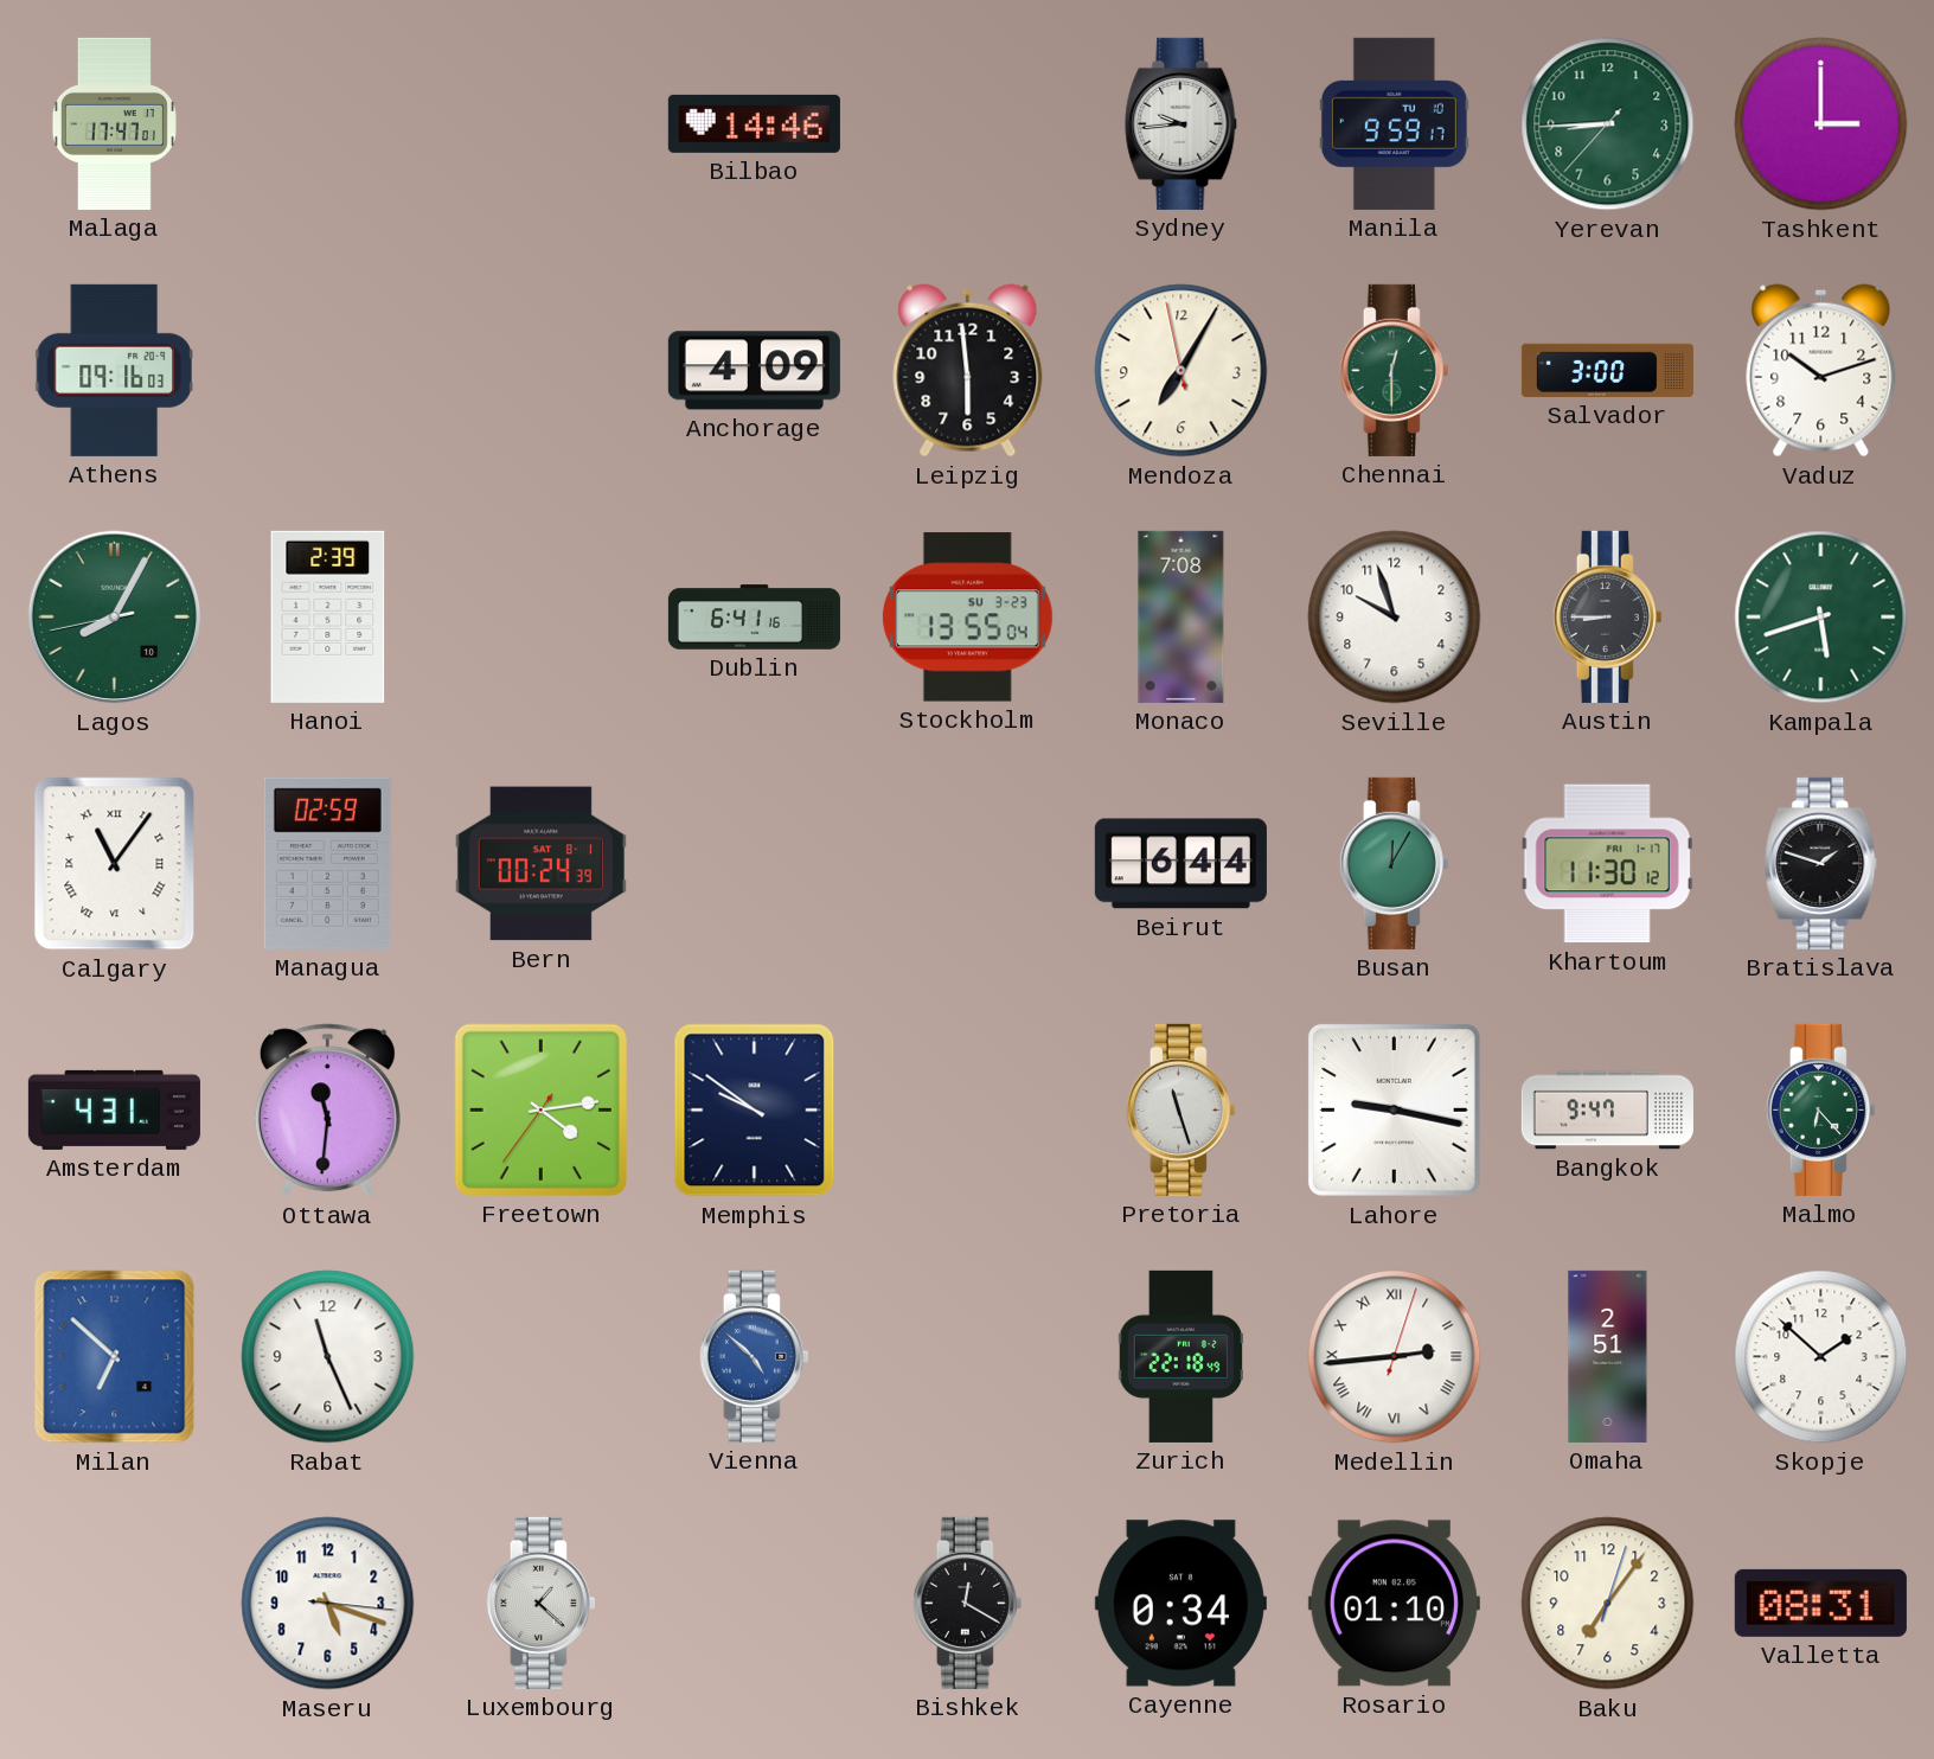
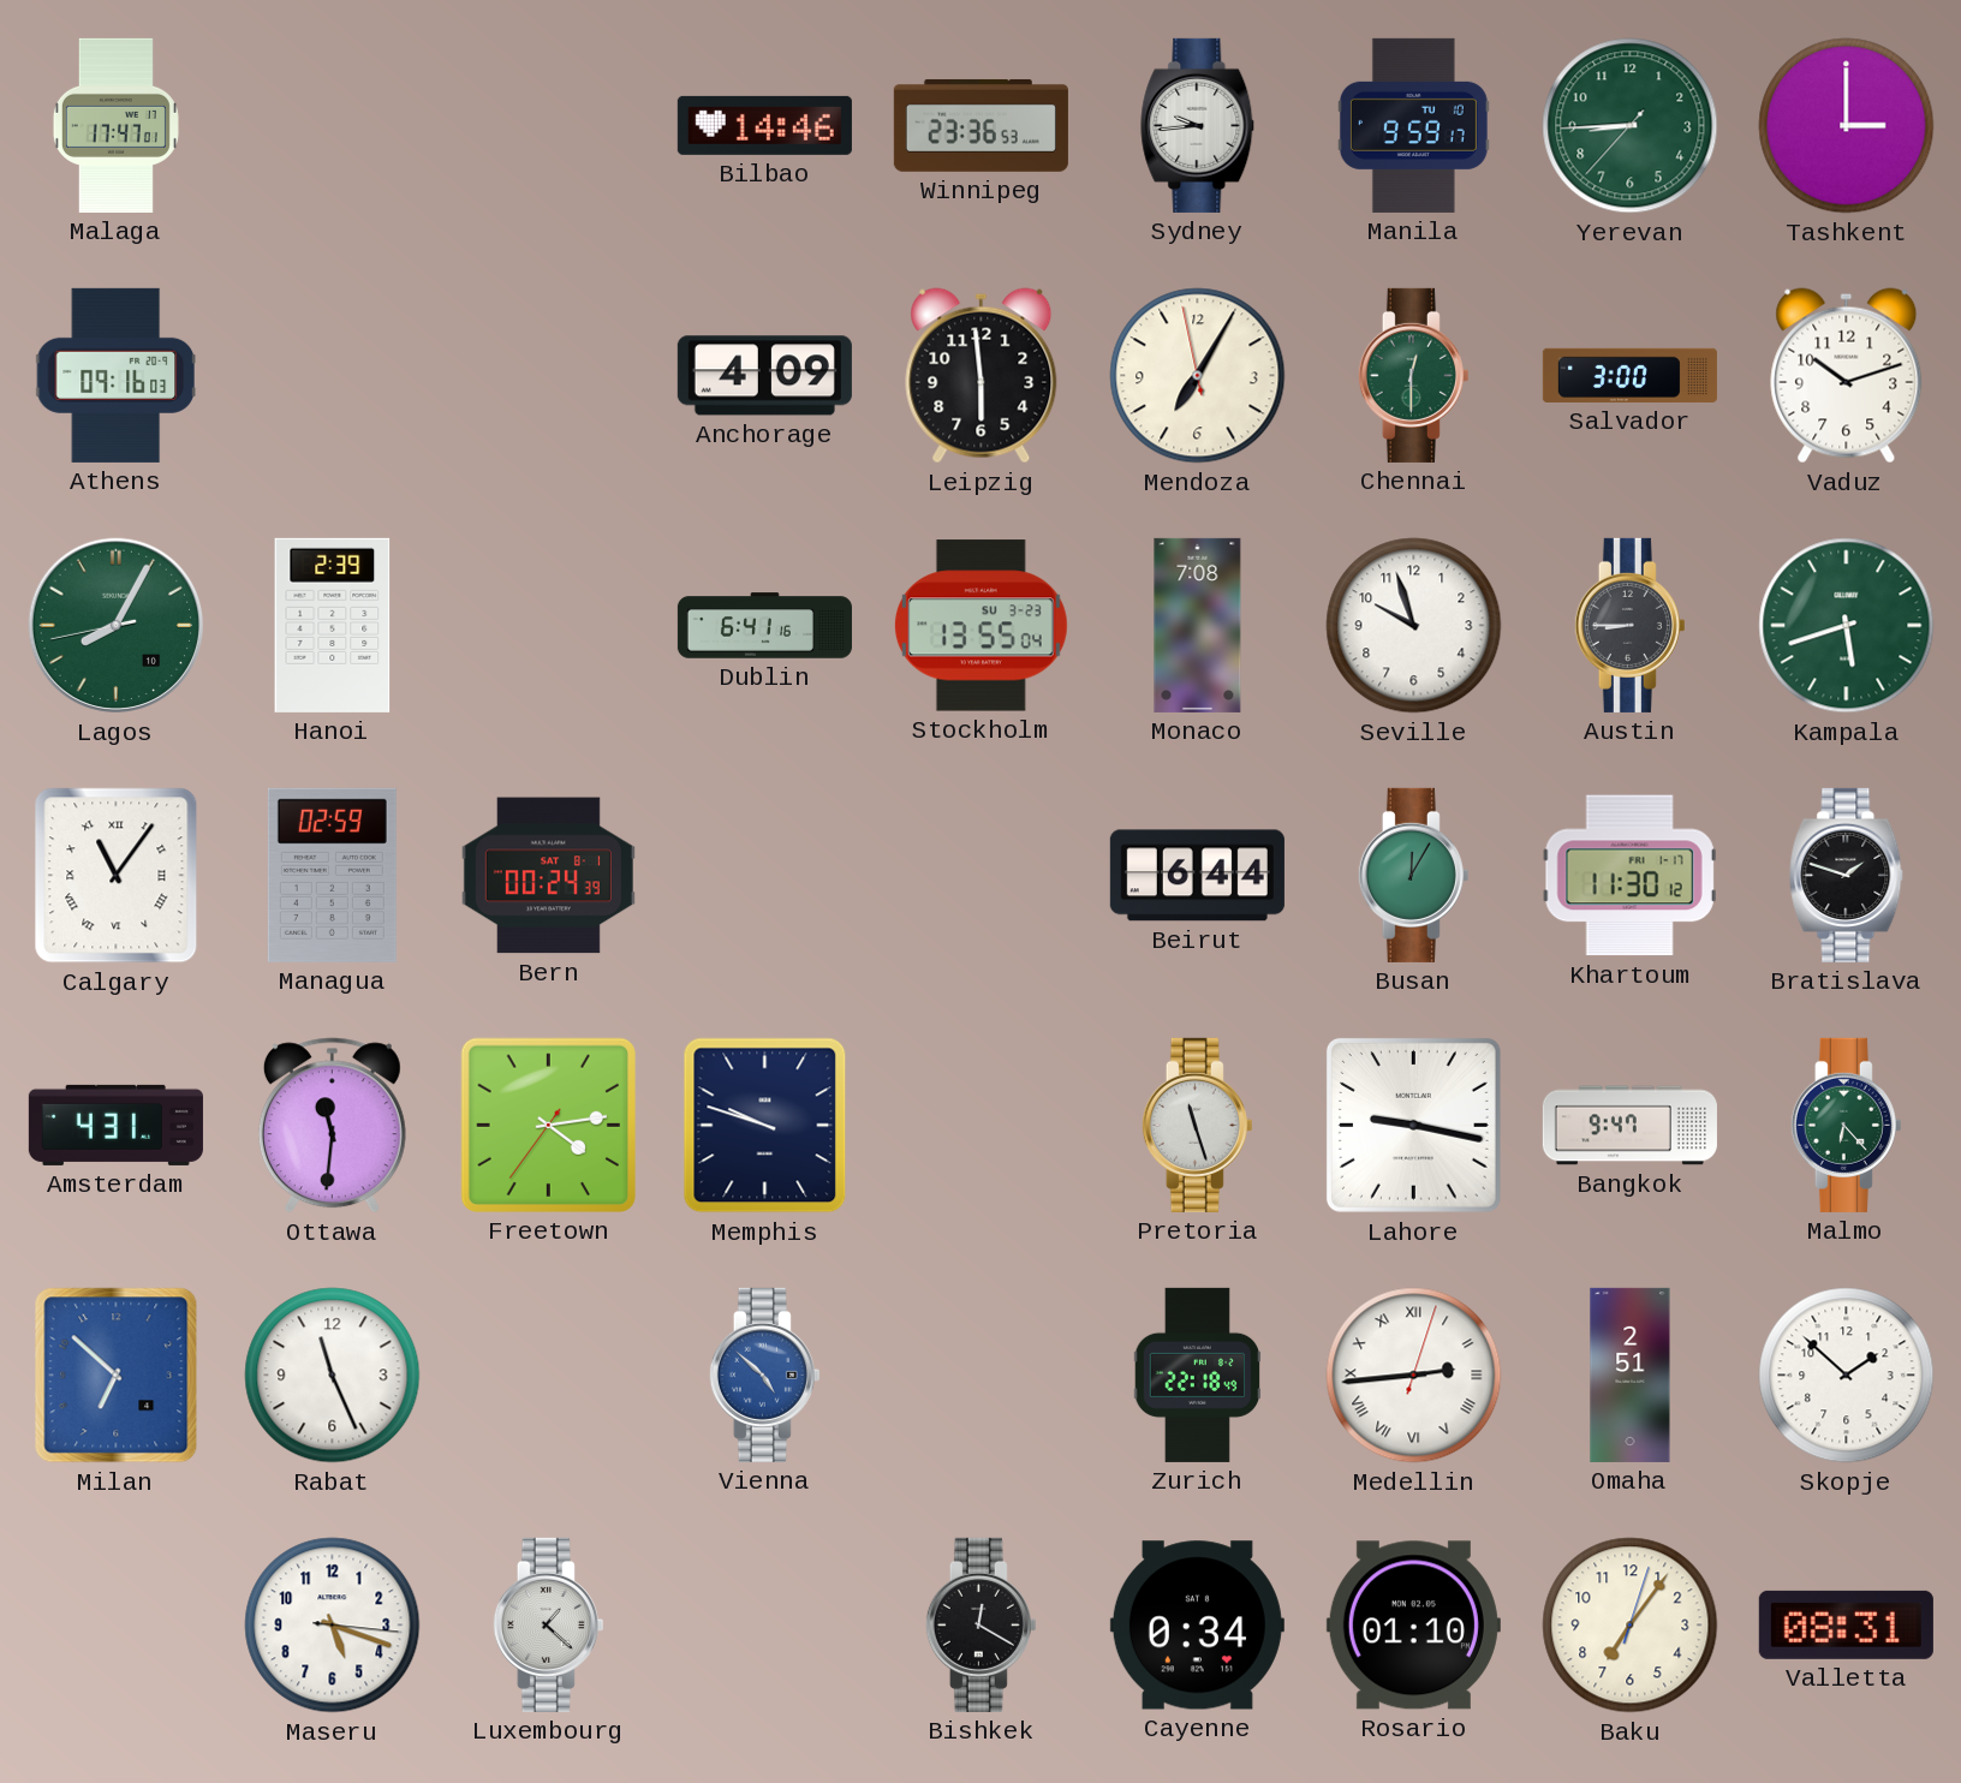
Winnipeg: none -> 23:36
Memphis: 9:51 -> 9:48
